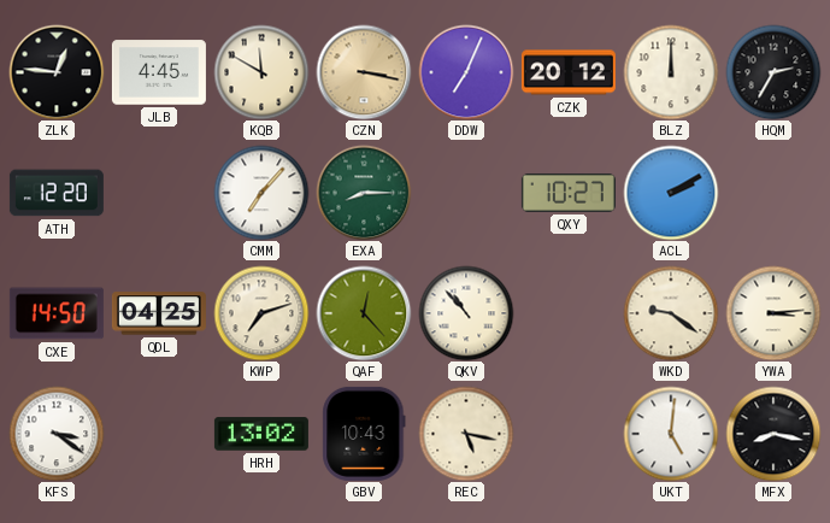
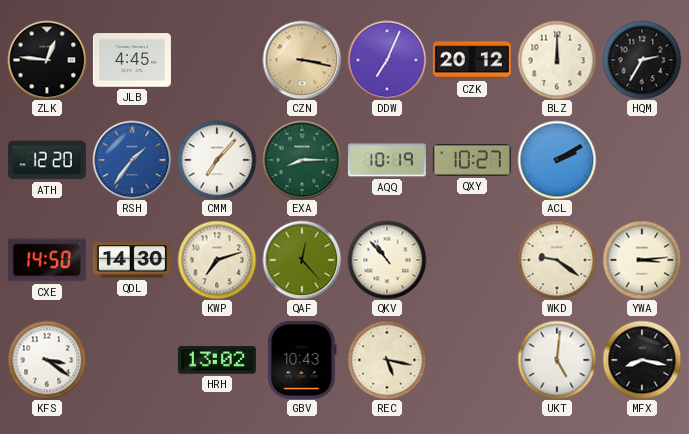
KQB: 11:50 -> none
RSH: none -> 1:36
AQQ: none -> 10:19
QDL: 04:25 -> 14:30
